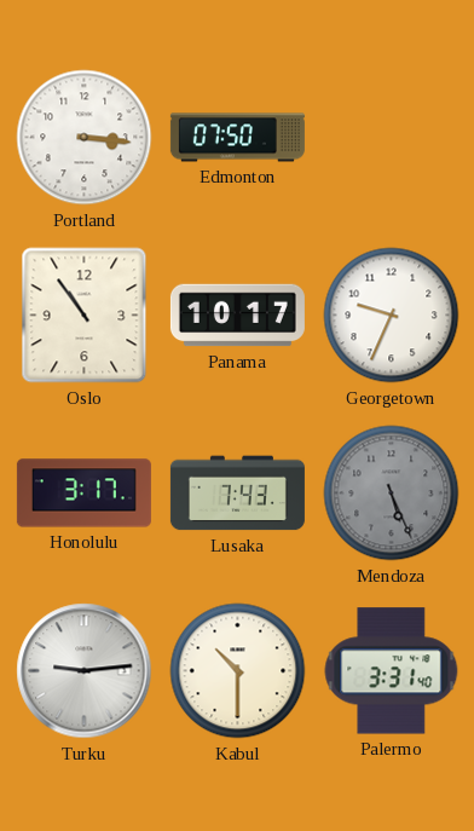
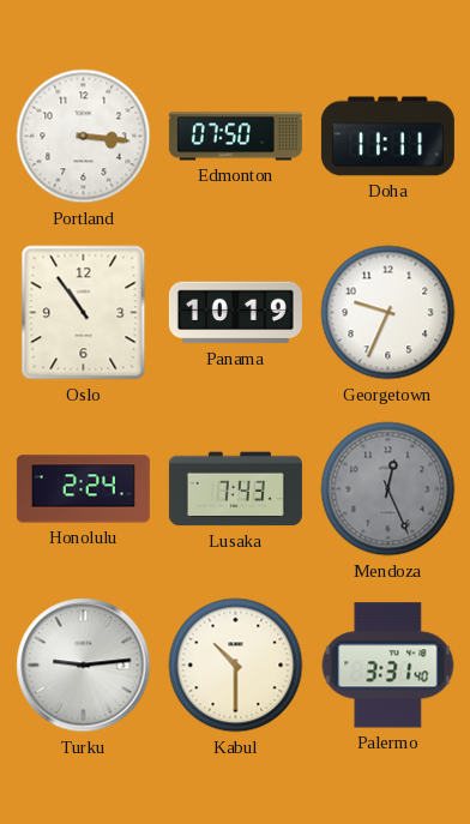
Doha: none -> 11:11
Panama: 10:17 -> 10:19
Honolulu: 3:17 -> 2:24
Mendoza: 5:26 -> 12:26
